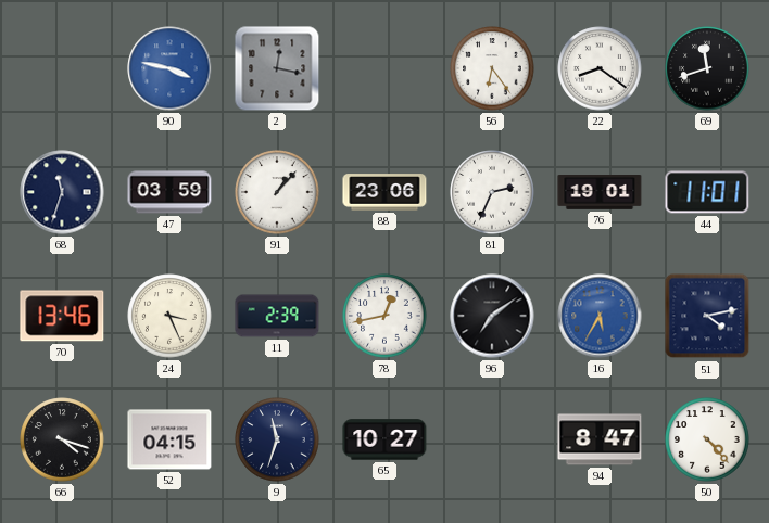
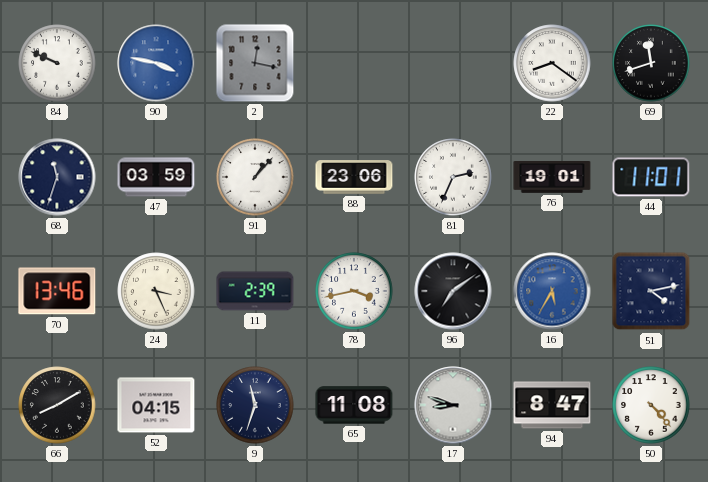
84: none -> 9:49
56: 6:24 -> none
78: 12:43 -> 3:43
66: 4:18 -> 8:10
65: 10:27 -> 11:08
17: none -> 8:48
